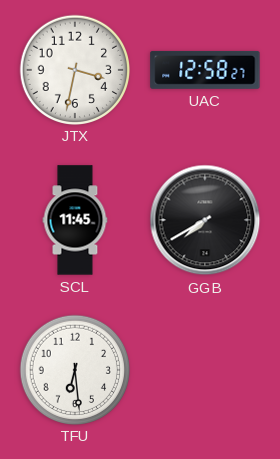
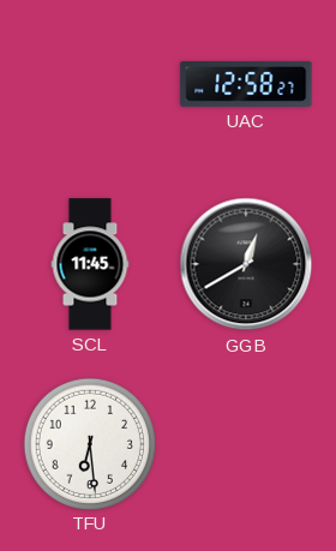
JTX: 3:32 -> none
GGB: 7:40 -> 12:40
